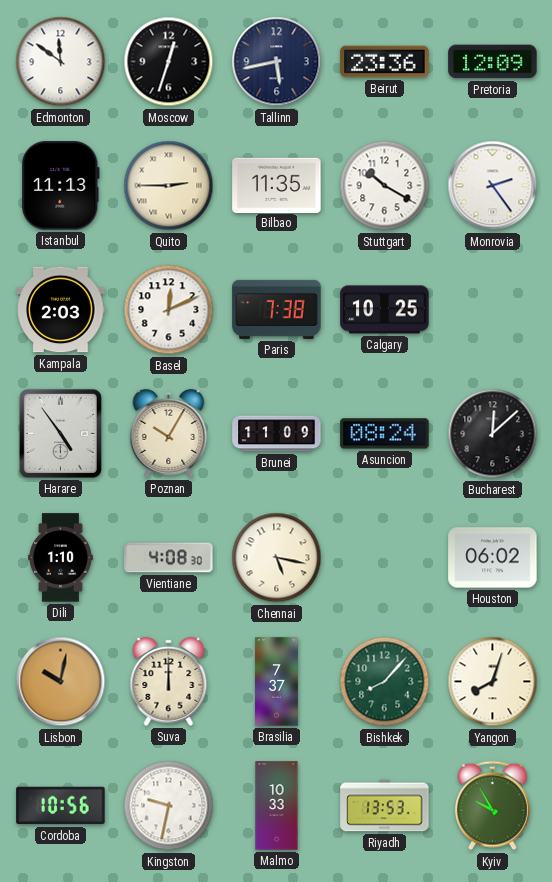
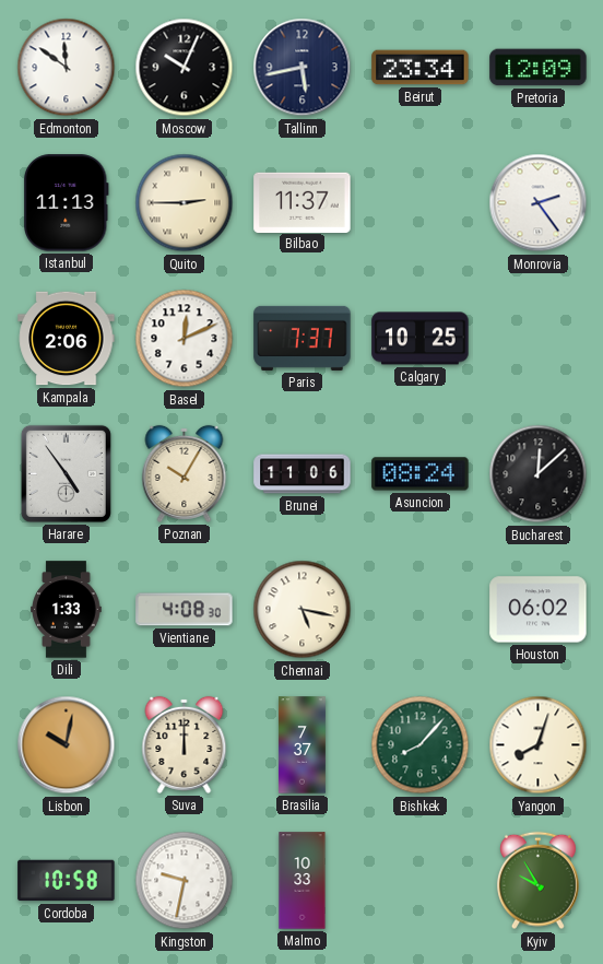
Moscow: 12:33 -> 10:04
Beirut: 23:36 -> 23:34
Bilbao: 11:35 -> 11:37
Stuttgart: 10:20 -> none
Kampala: 2:03 -> 2:06
Paris: 7:38 -> 7:37
Brunei: 11:09 -> 11:06
Dili: 1:10 -> 1:33
Cordoba: 10:56 -> 10:58
Riyadh: 13:53 -> none
